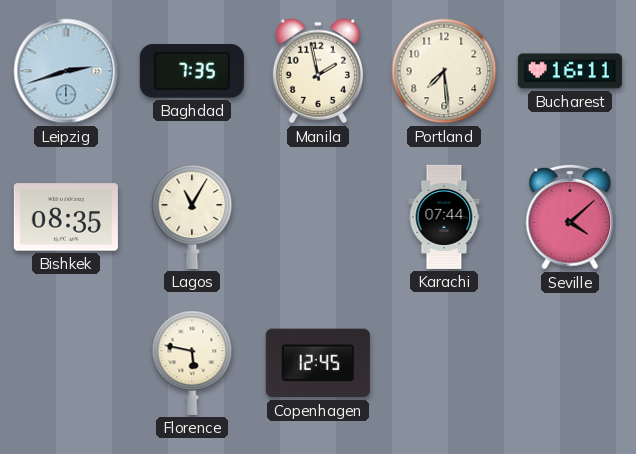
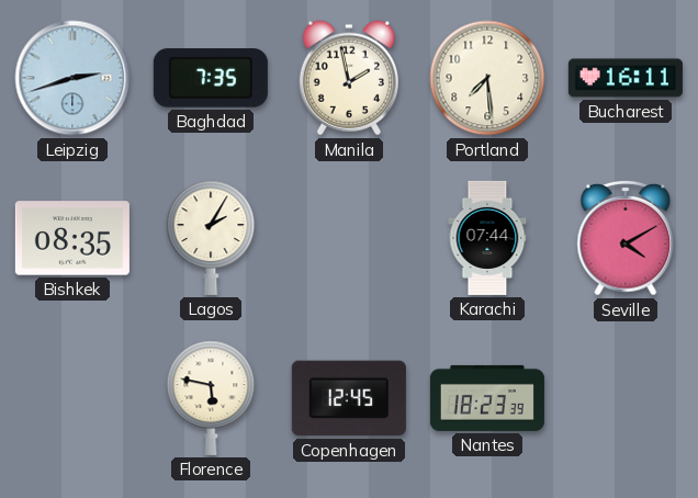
Lagos: 11:05 -> 2:05
Seville: 4:08 -> 4:10
Nantes: none -> 18:23
